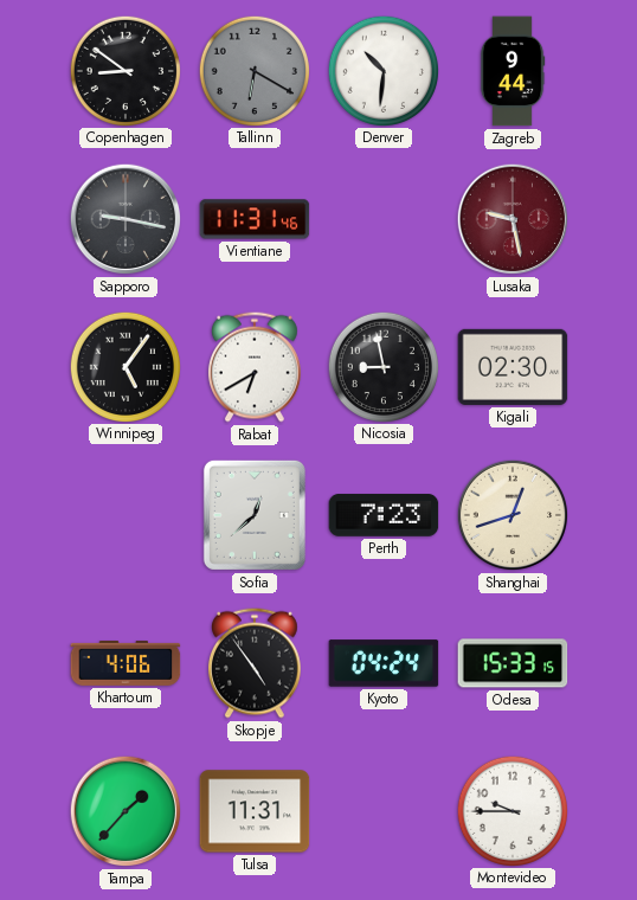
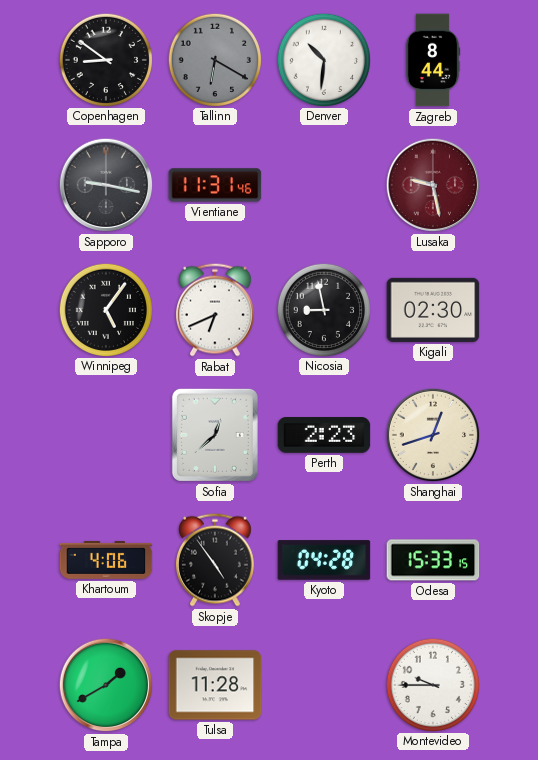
Zagreb: 9:44 -> 8:44
Rabat: 6:40 -> 6:41
Perth: 7:23 -> 2:23
Kyoto: 04:24 -> 04:28
Tampa: 1:37 -> 1:40
Tulsa: 11:31 -> 11:28
